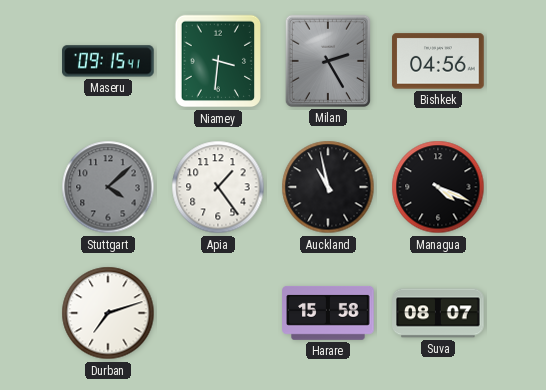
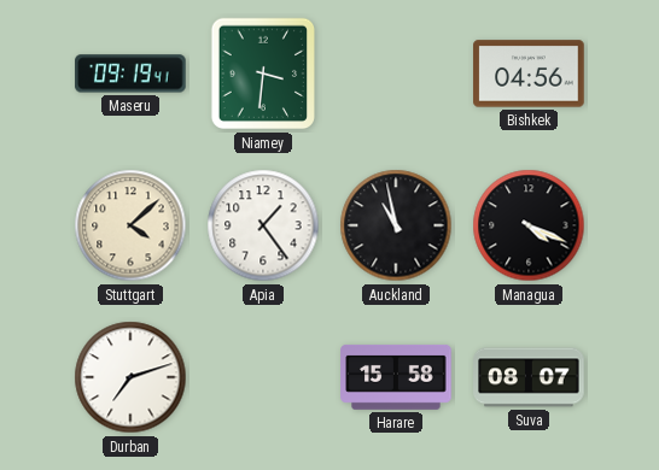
Maseru: 09:15 -> 09:19
Milan: 2:25 -> none
Stuttgart dial: grey -> cream
